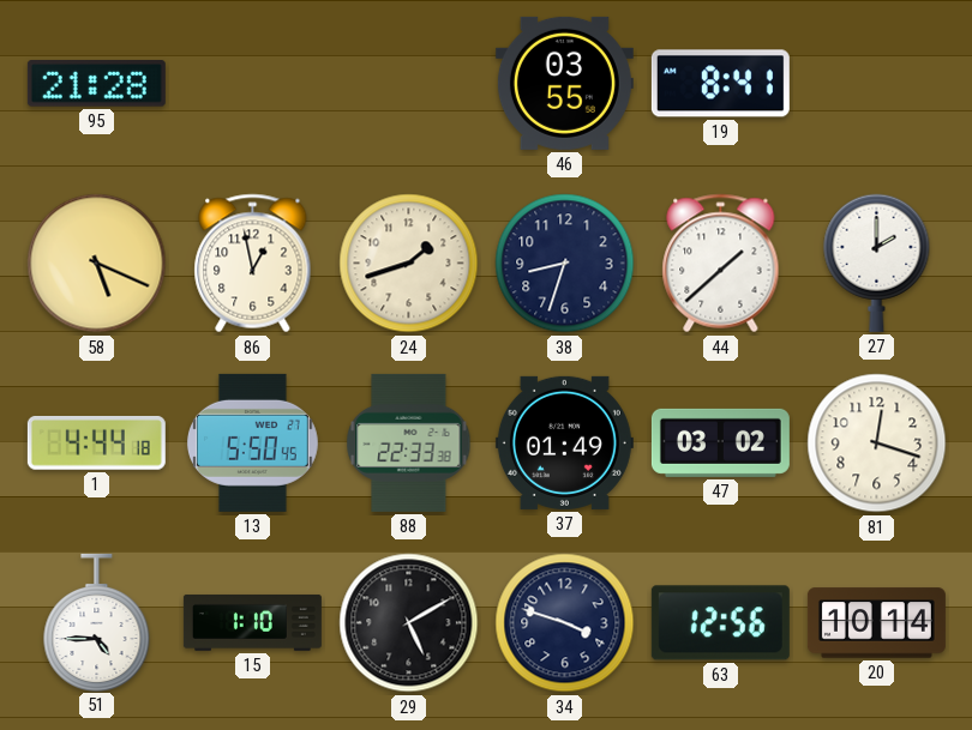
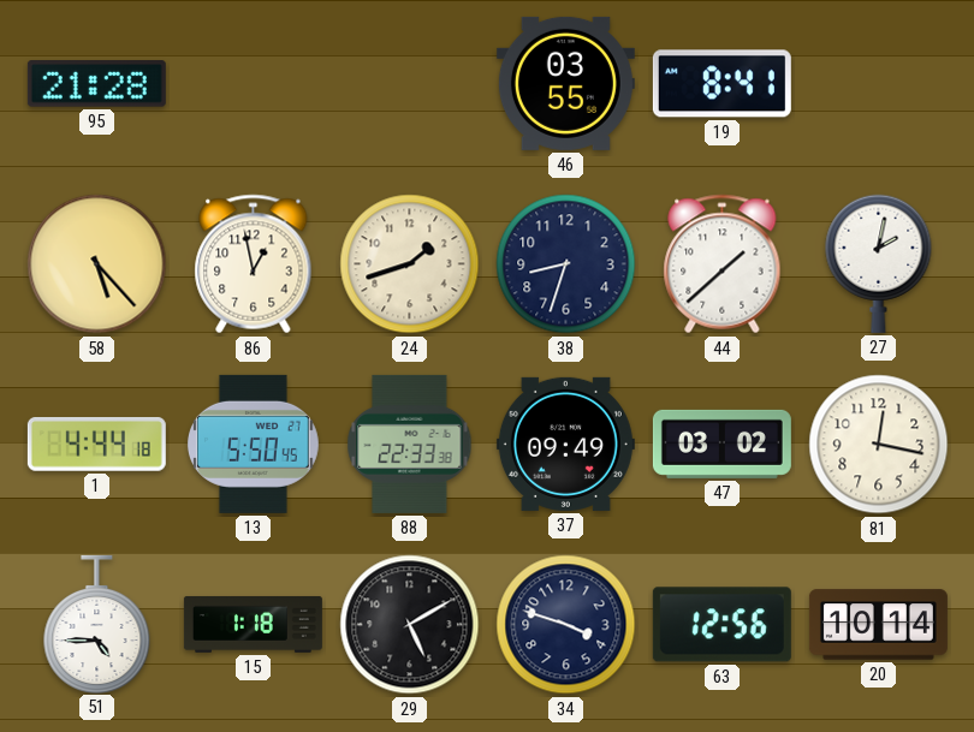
58: 5:19 -> 5:23
27: 2:00 -> 2:02
37: 01:49 -> 09:49
81: 12:18 -> 12:17
15: 1:10 -> 1:18
